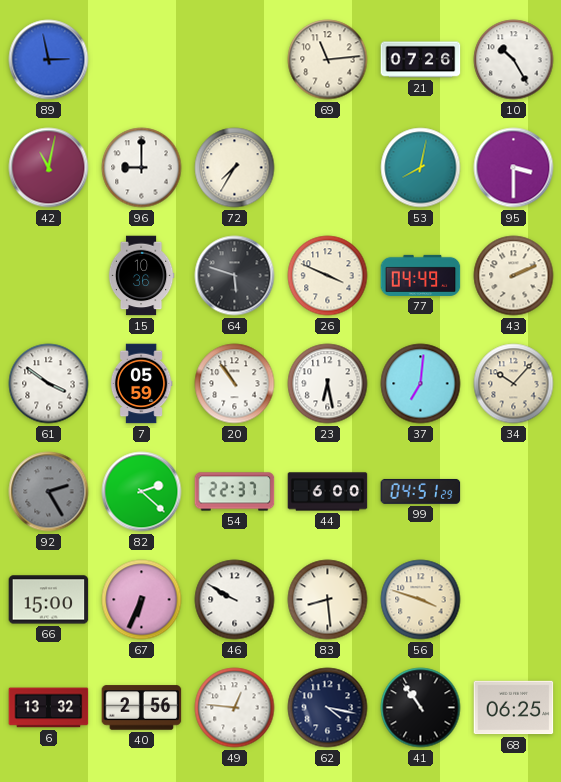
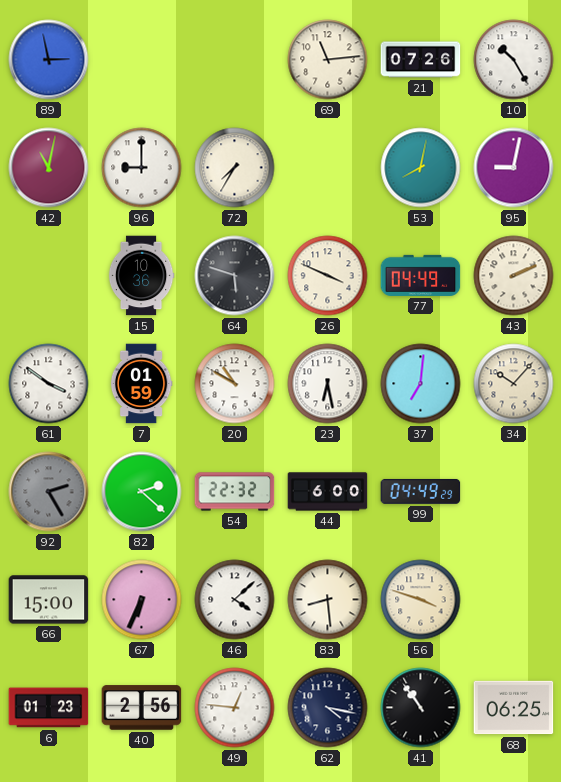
95: 3:30 -> 9:02
7: 05:59 -> 01:59
20: 10:54 -> 10:50
54: 22:37 -> 22:32
99: 04:51 -> 04:49
46: 9:50 -> 4:08
6: 13:32 -> 01:23
